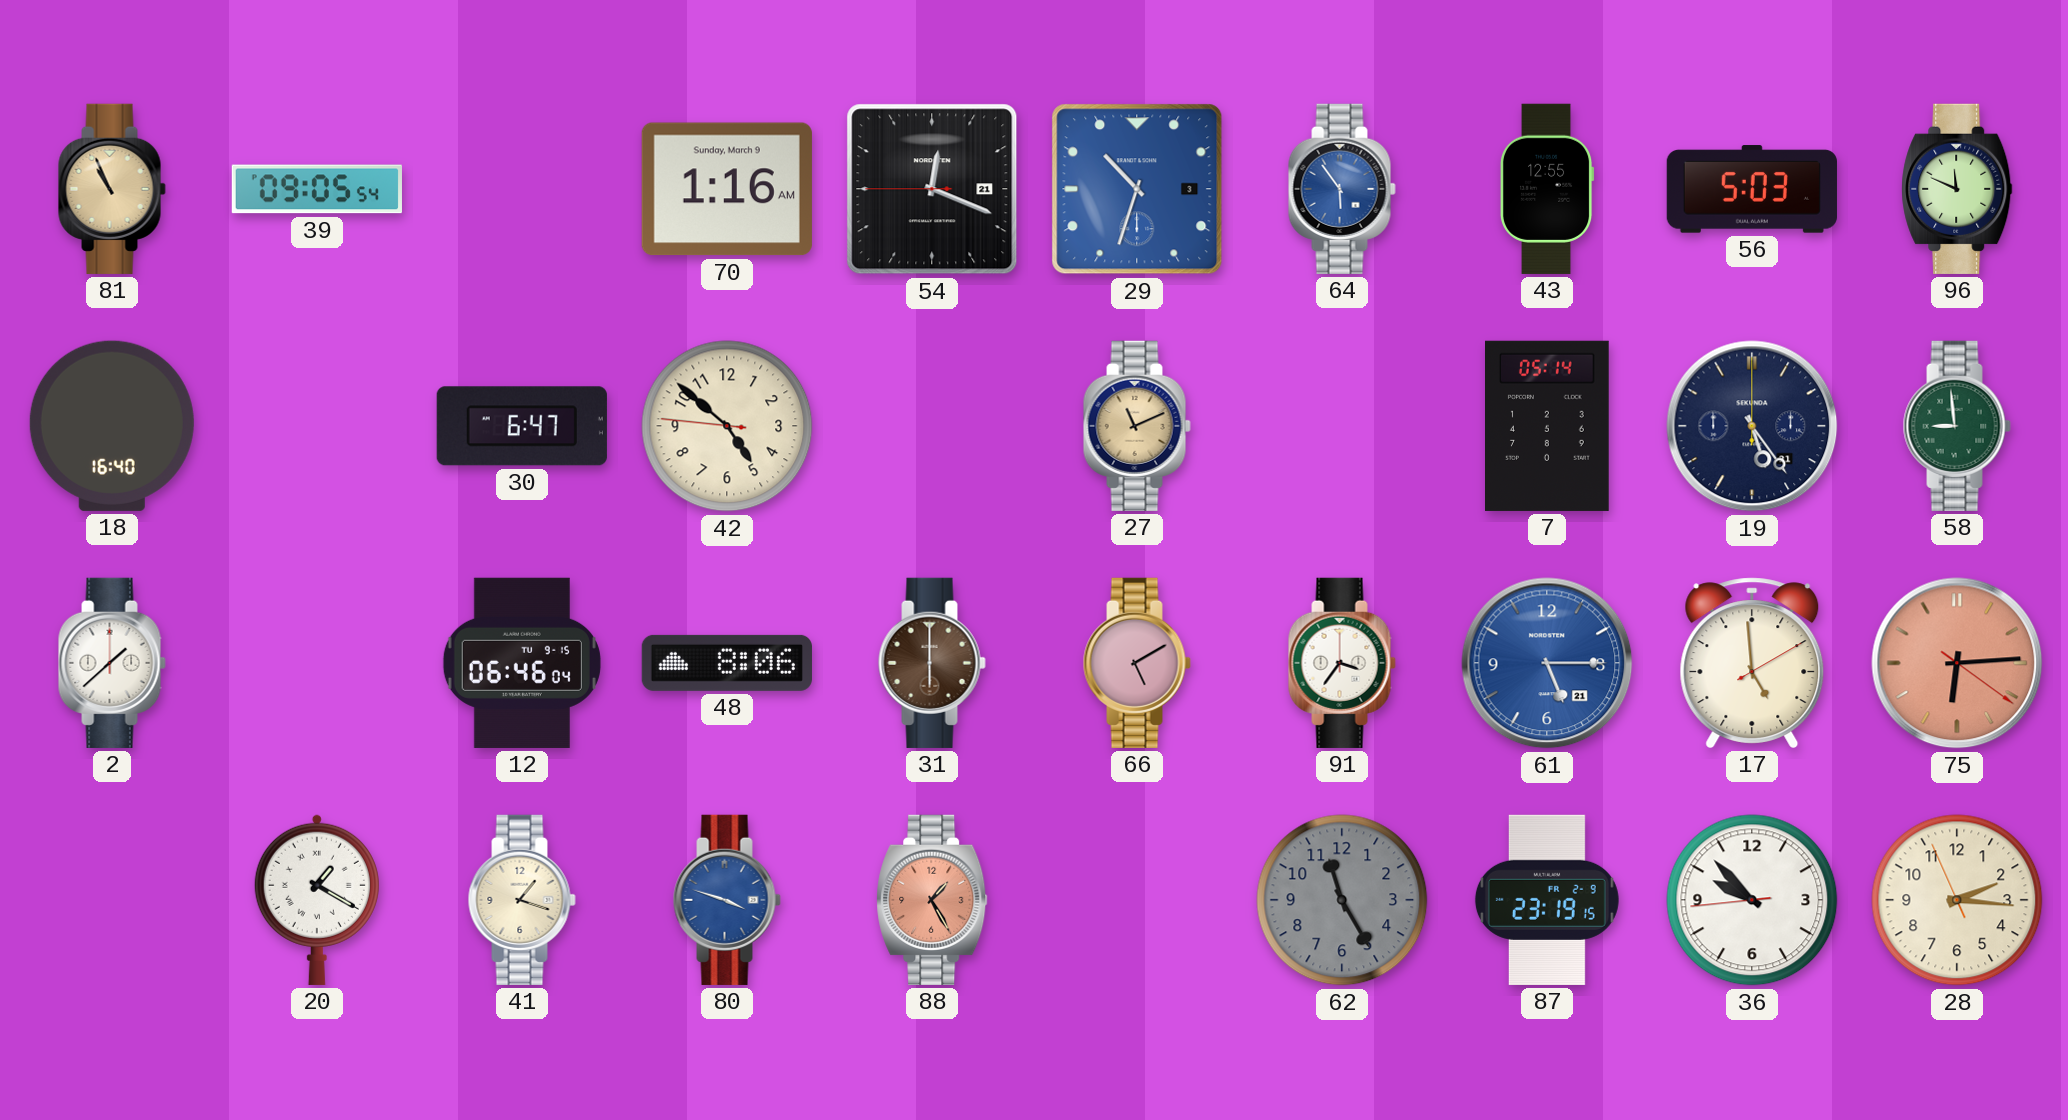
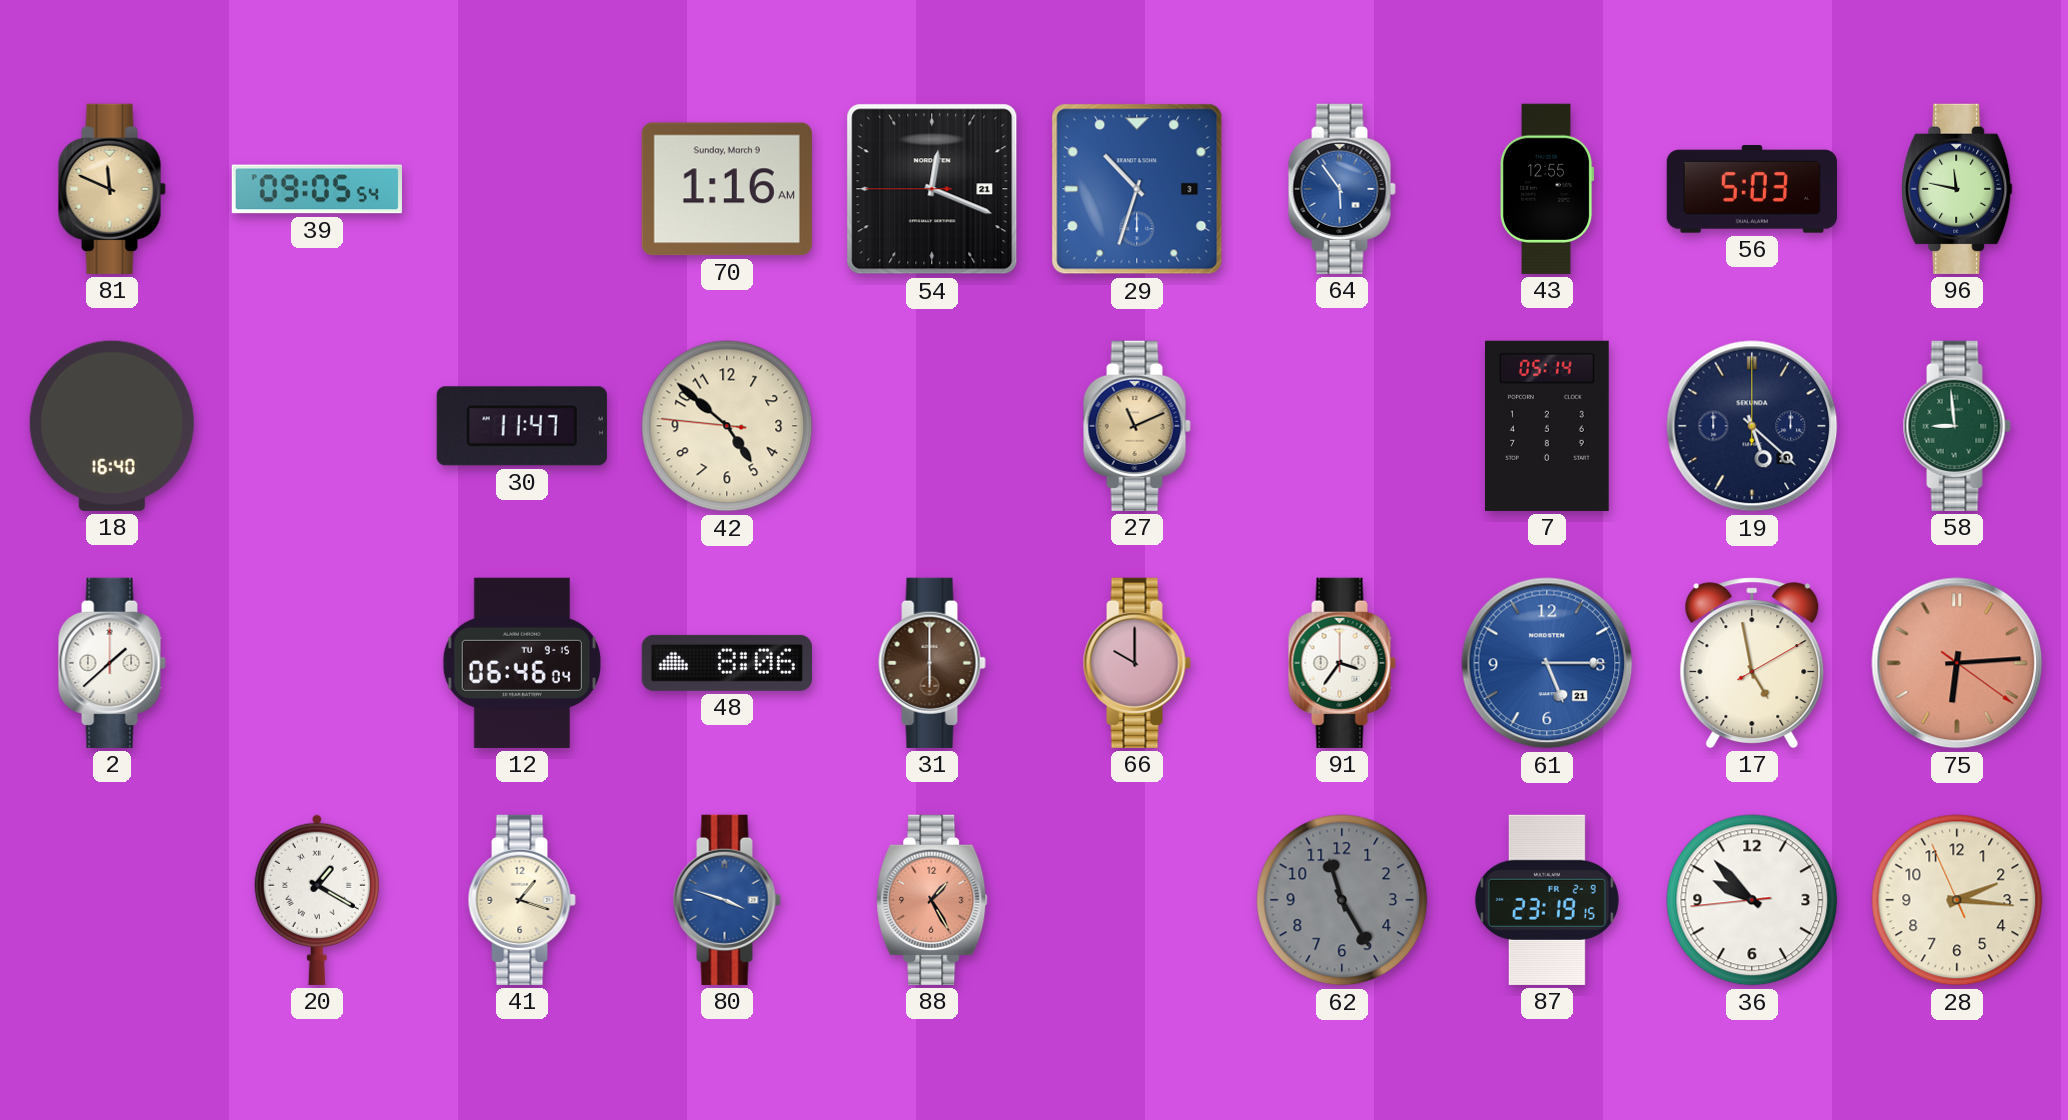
81: 10:56 -> 11:49
96: 11:49 -> 11:47
30: 6:47 -> 11:47
19: 5:24 -> 5:22
66: 5:10 -> 10:00
17: 4:59 -> 4:58
